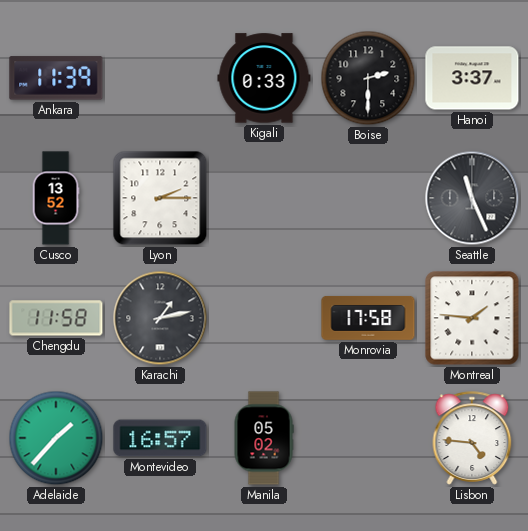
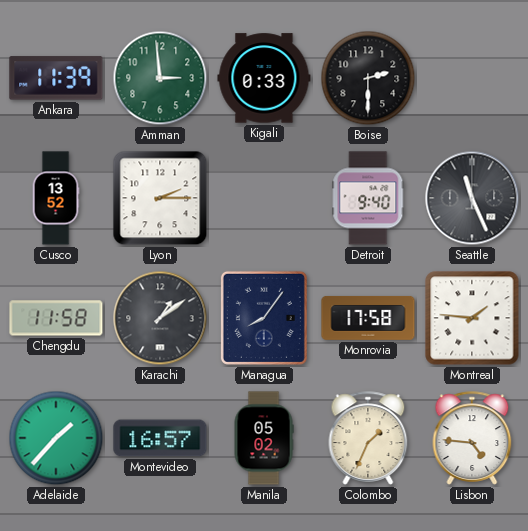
Amman: none -> 2:59
Hanoi: 3:37 -> none
Detroit: none -> 9:40
Karachi: 1:13 -> 1:09
Managua: none -> 8:06
Colombo: none -> 1:34
